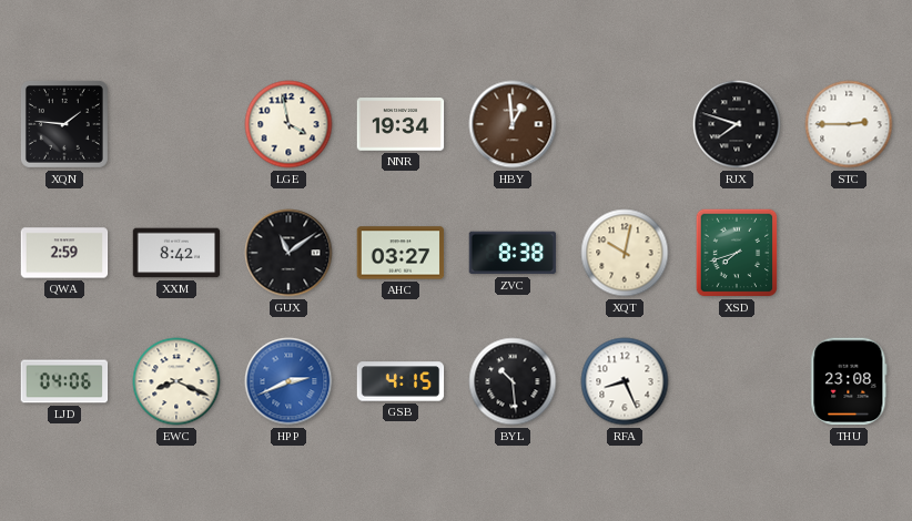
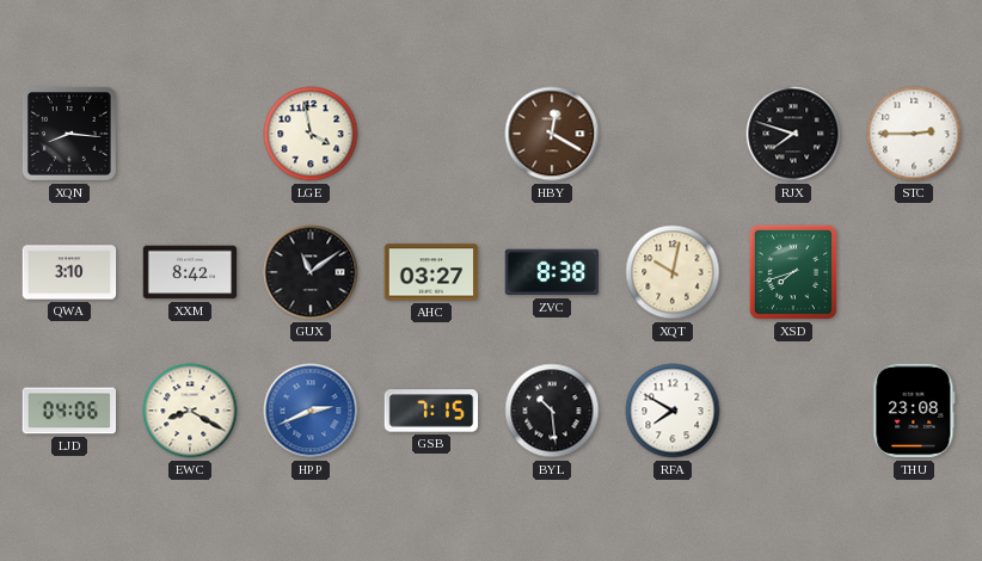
XQN: 1:46 -> 8:16
NNR: 19:34 -> none
HBY: 12:59 -> 12:20
QWA: 2:59 -> 3:10
EWC: 8:19 -> 8:20
GSB: 4:15 -> 7:15
RFA: 8:26 -> 7:50
